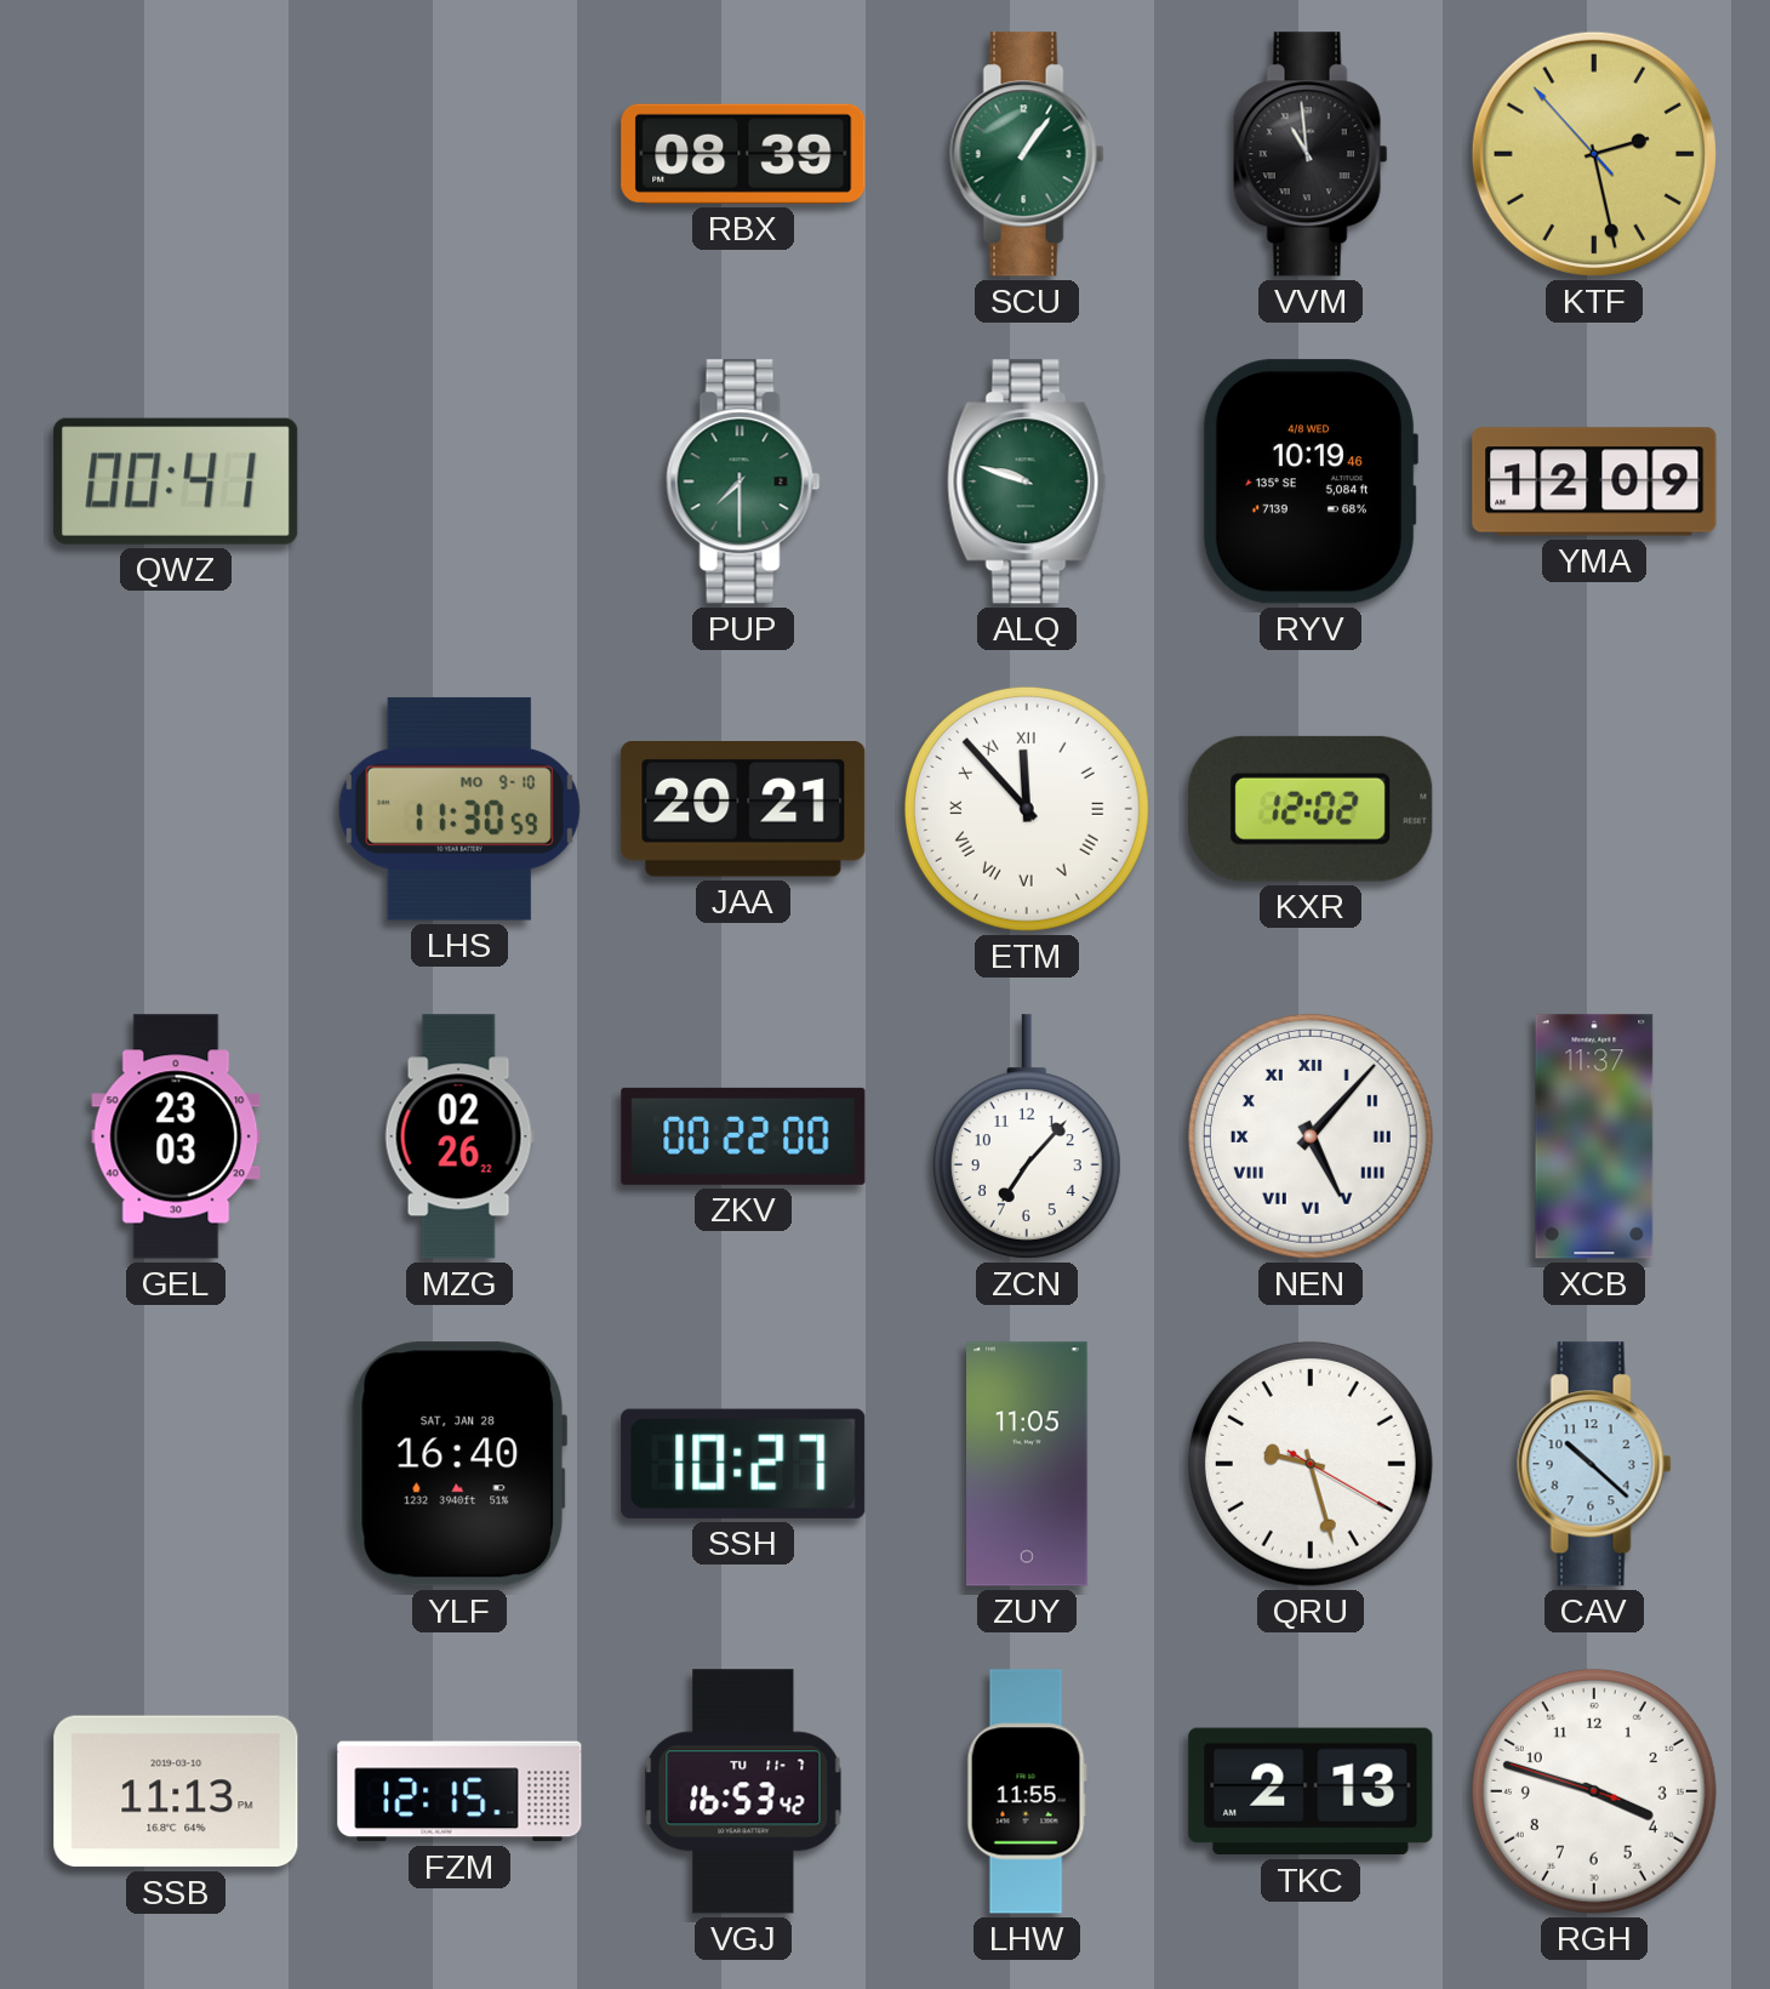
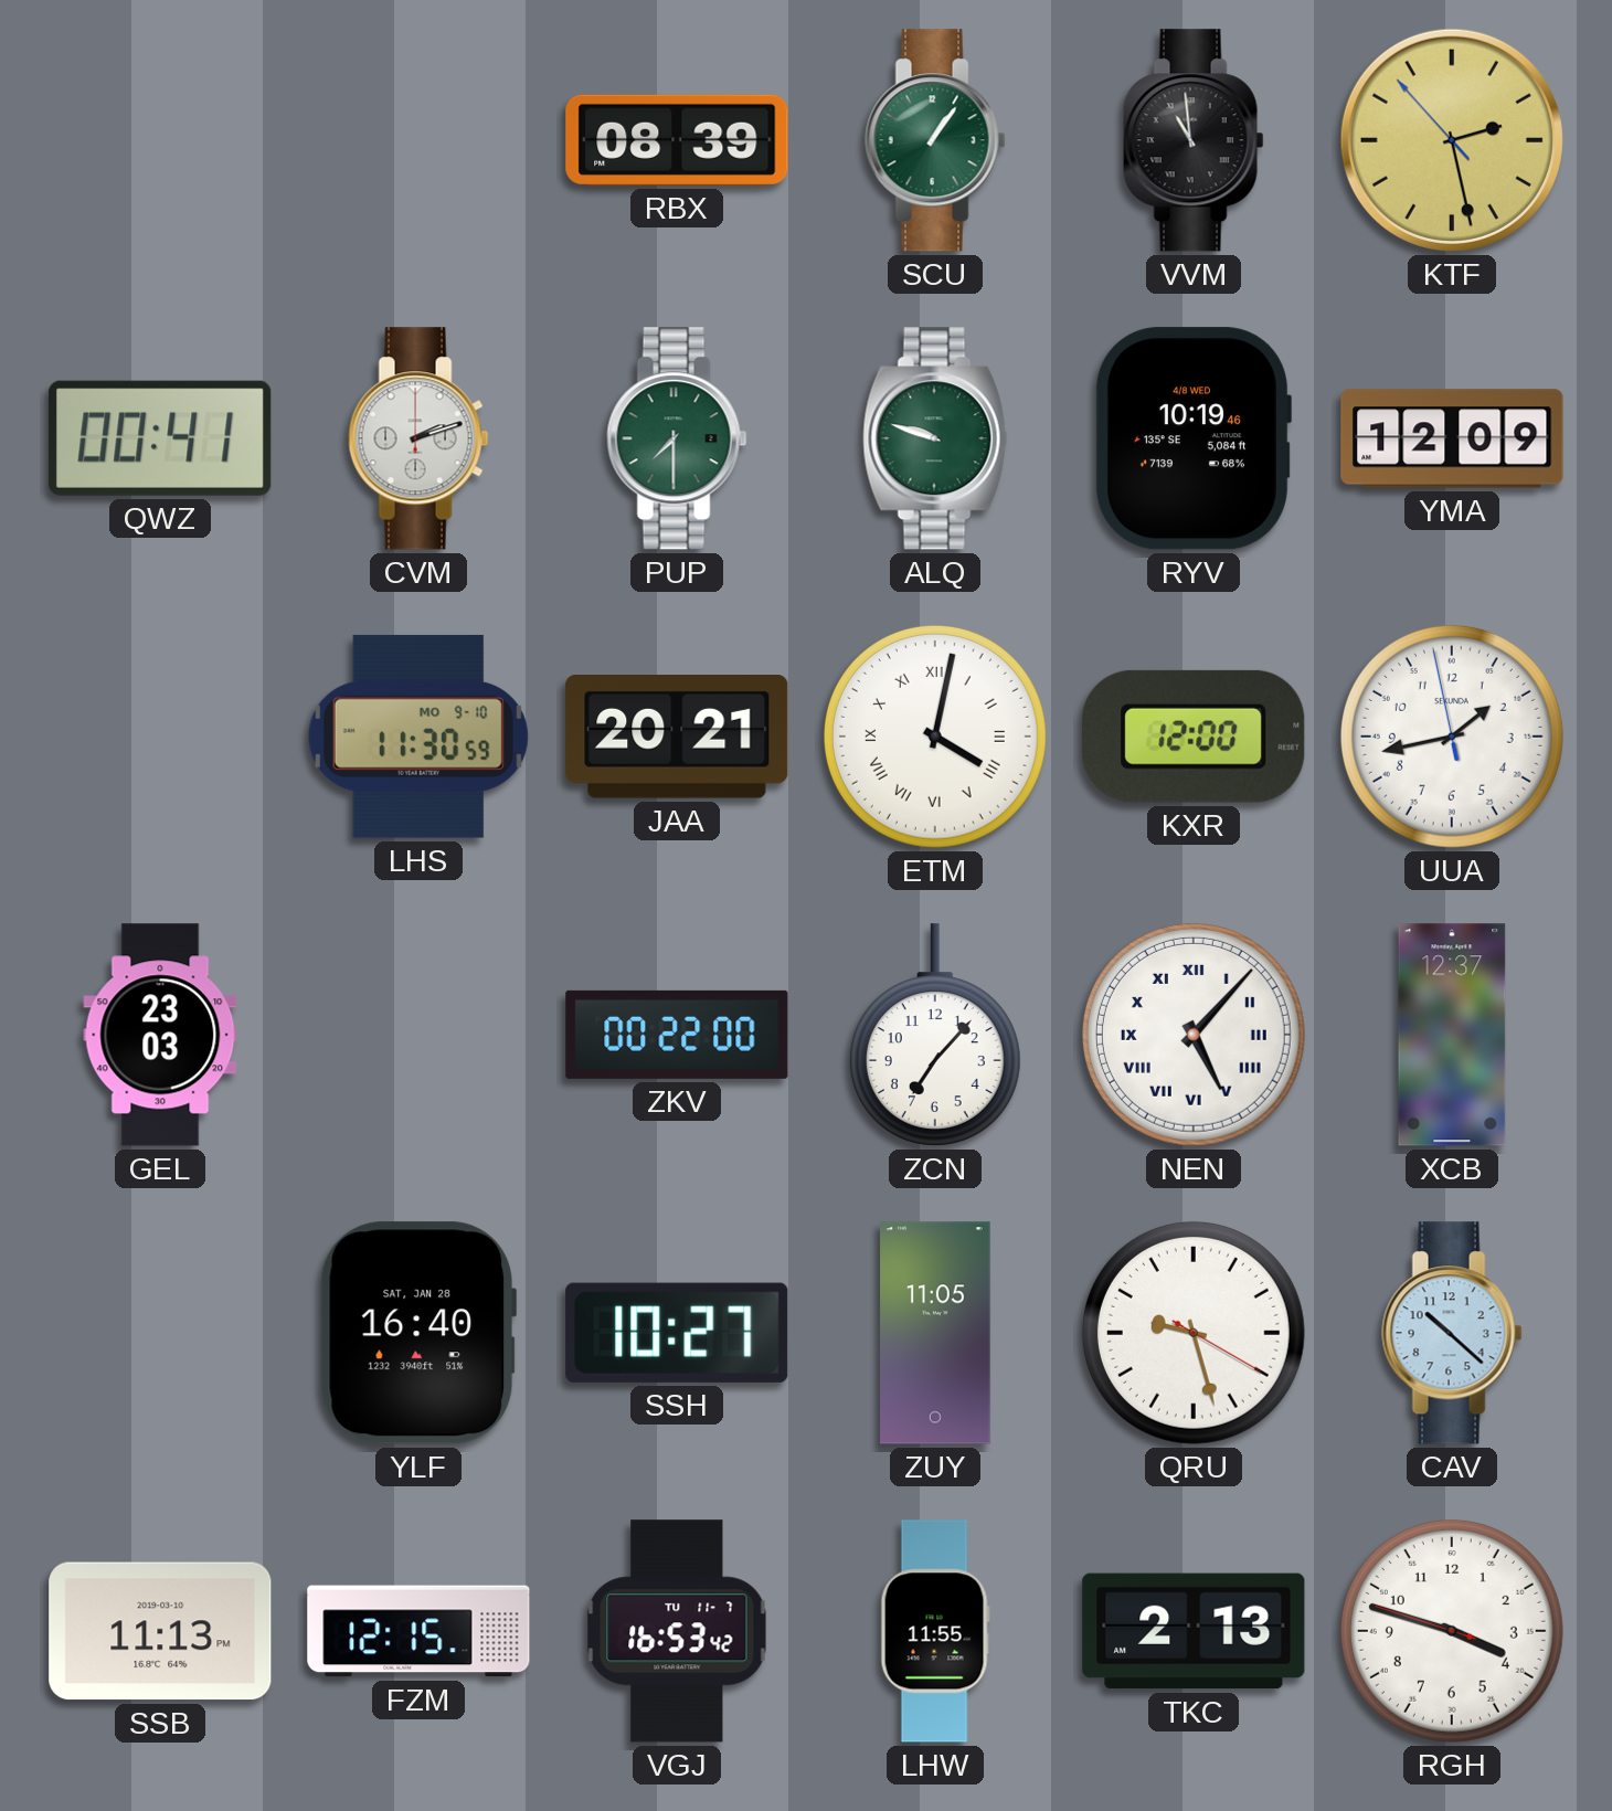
CVM: none -> 2:12
ETM: 11:53 -> 4:02
KXR: 12:02 -> 12:00
UUA: none -> 1:42
MZG: 02:26 -> none
XCB: 11:37 -> 12:37
